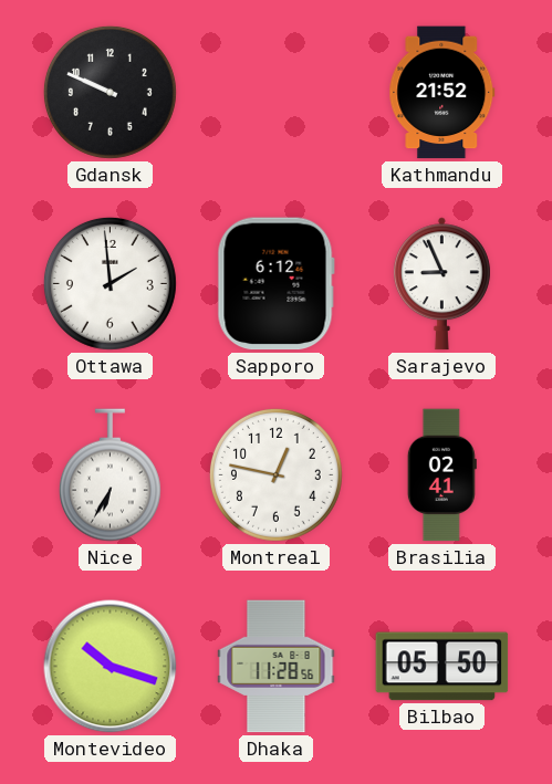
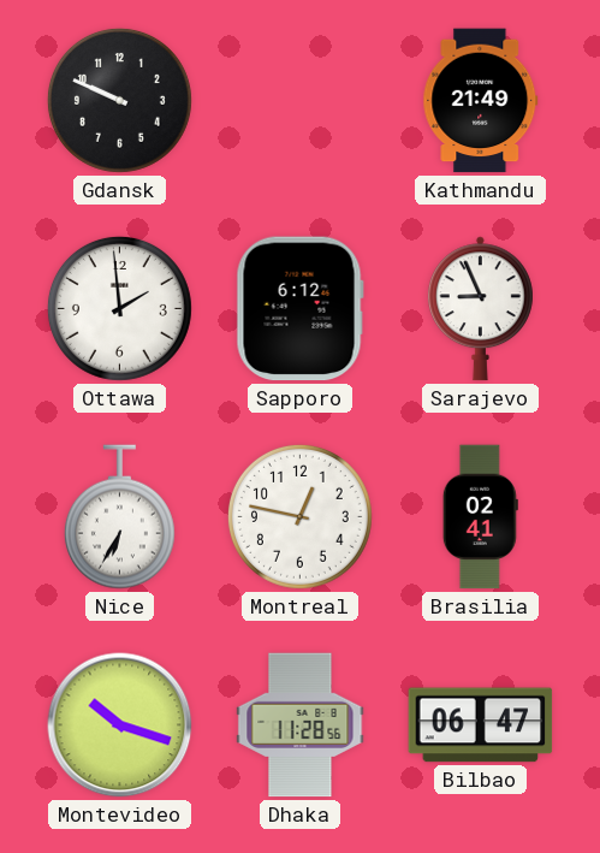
Kathmandu: 21:52 -> 21:49
Bilbao: 05:50 -> 06:47
